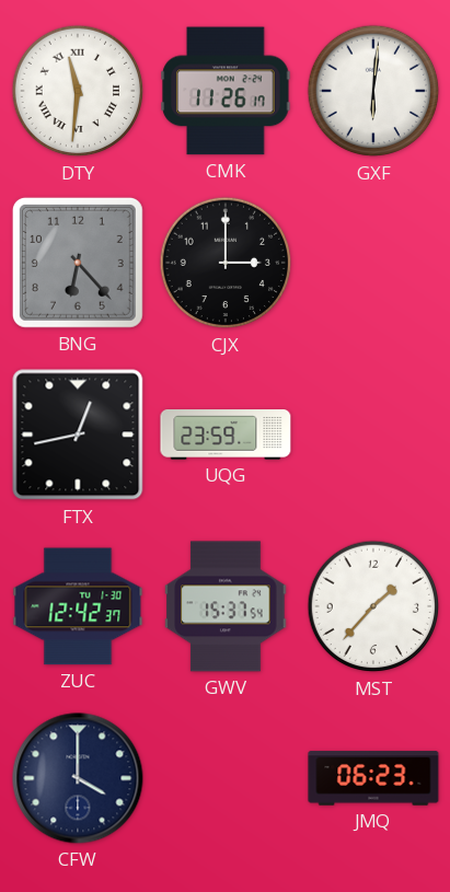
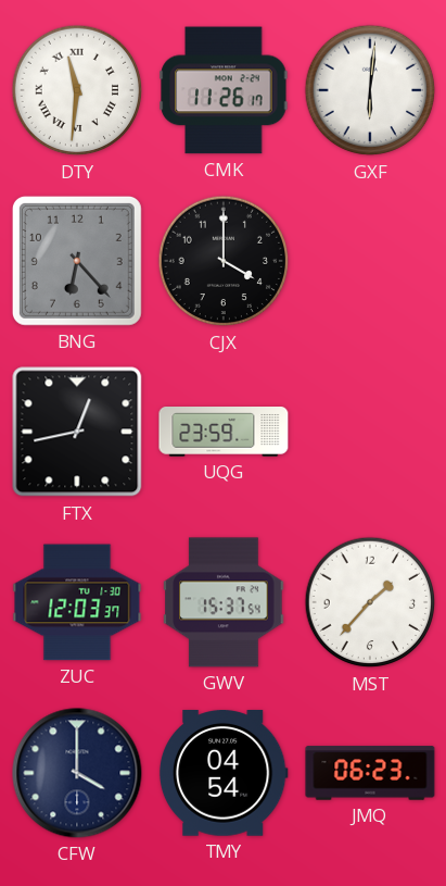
CJX: 3:00 -> 4:00
ZUC: 12:42 -> 12:03
TMY: none -> 04:54
